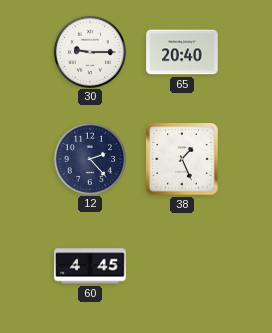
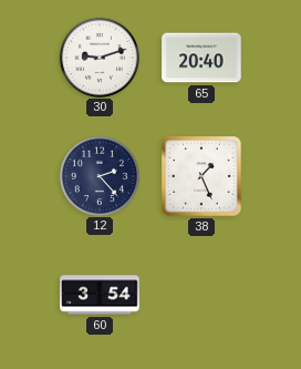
30: 9:15 -> 9:12
60: 4:45 -> 3:54
